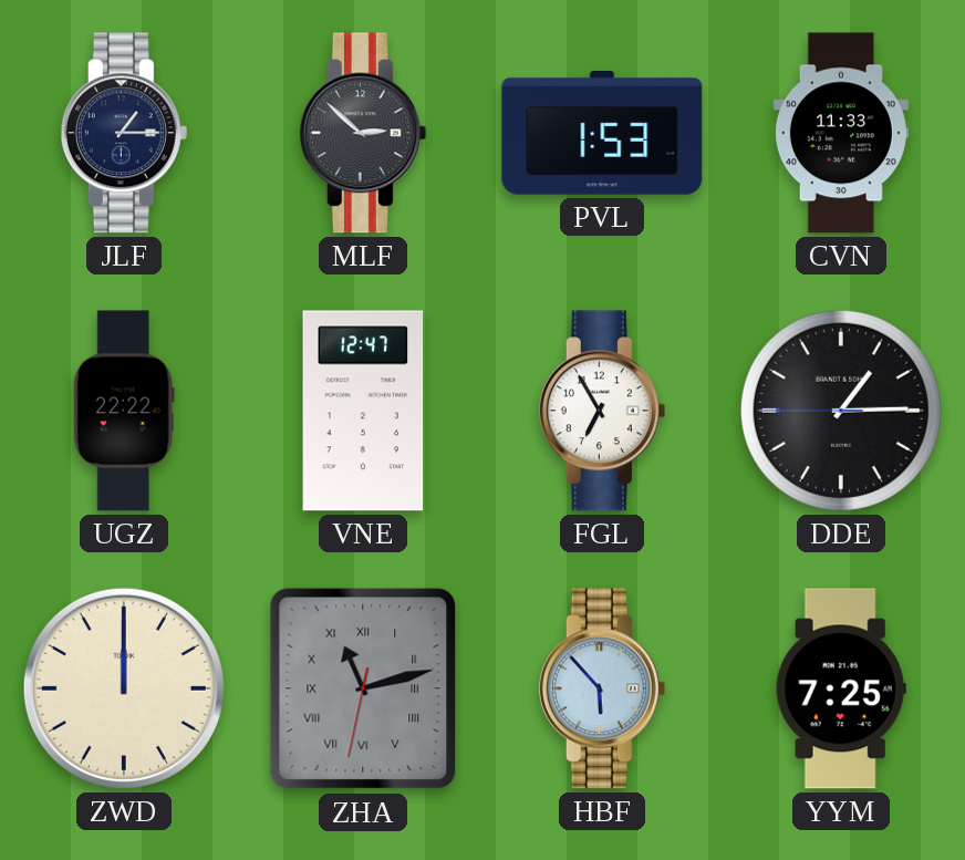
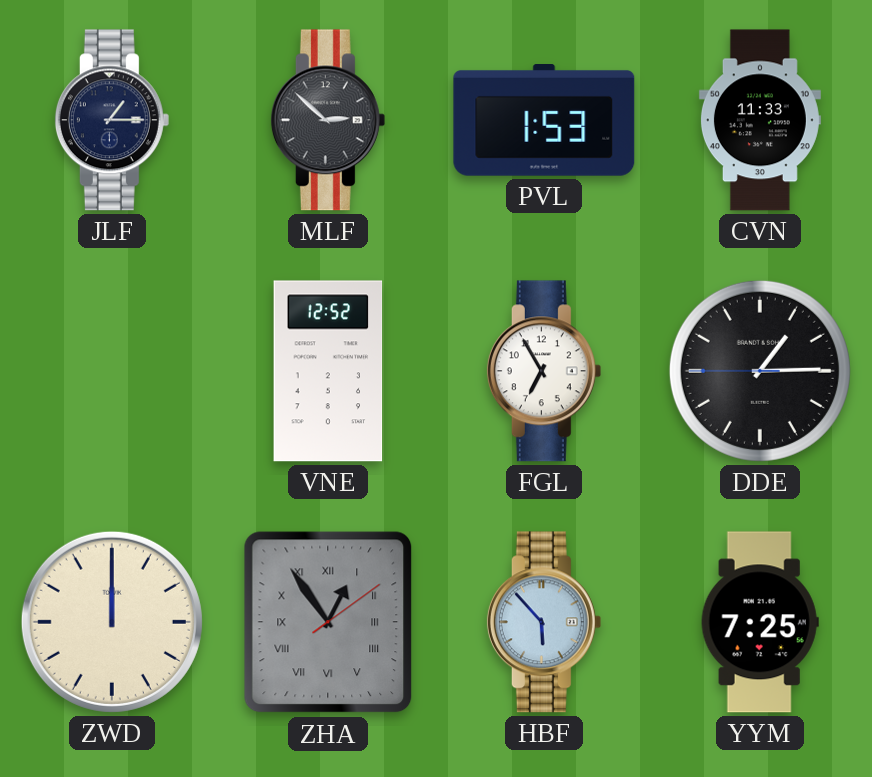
UGZ: 22:22 -> none
VNE: 12:47 -> 12:52
ZHA: 11:12 -> 12:54
